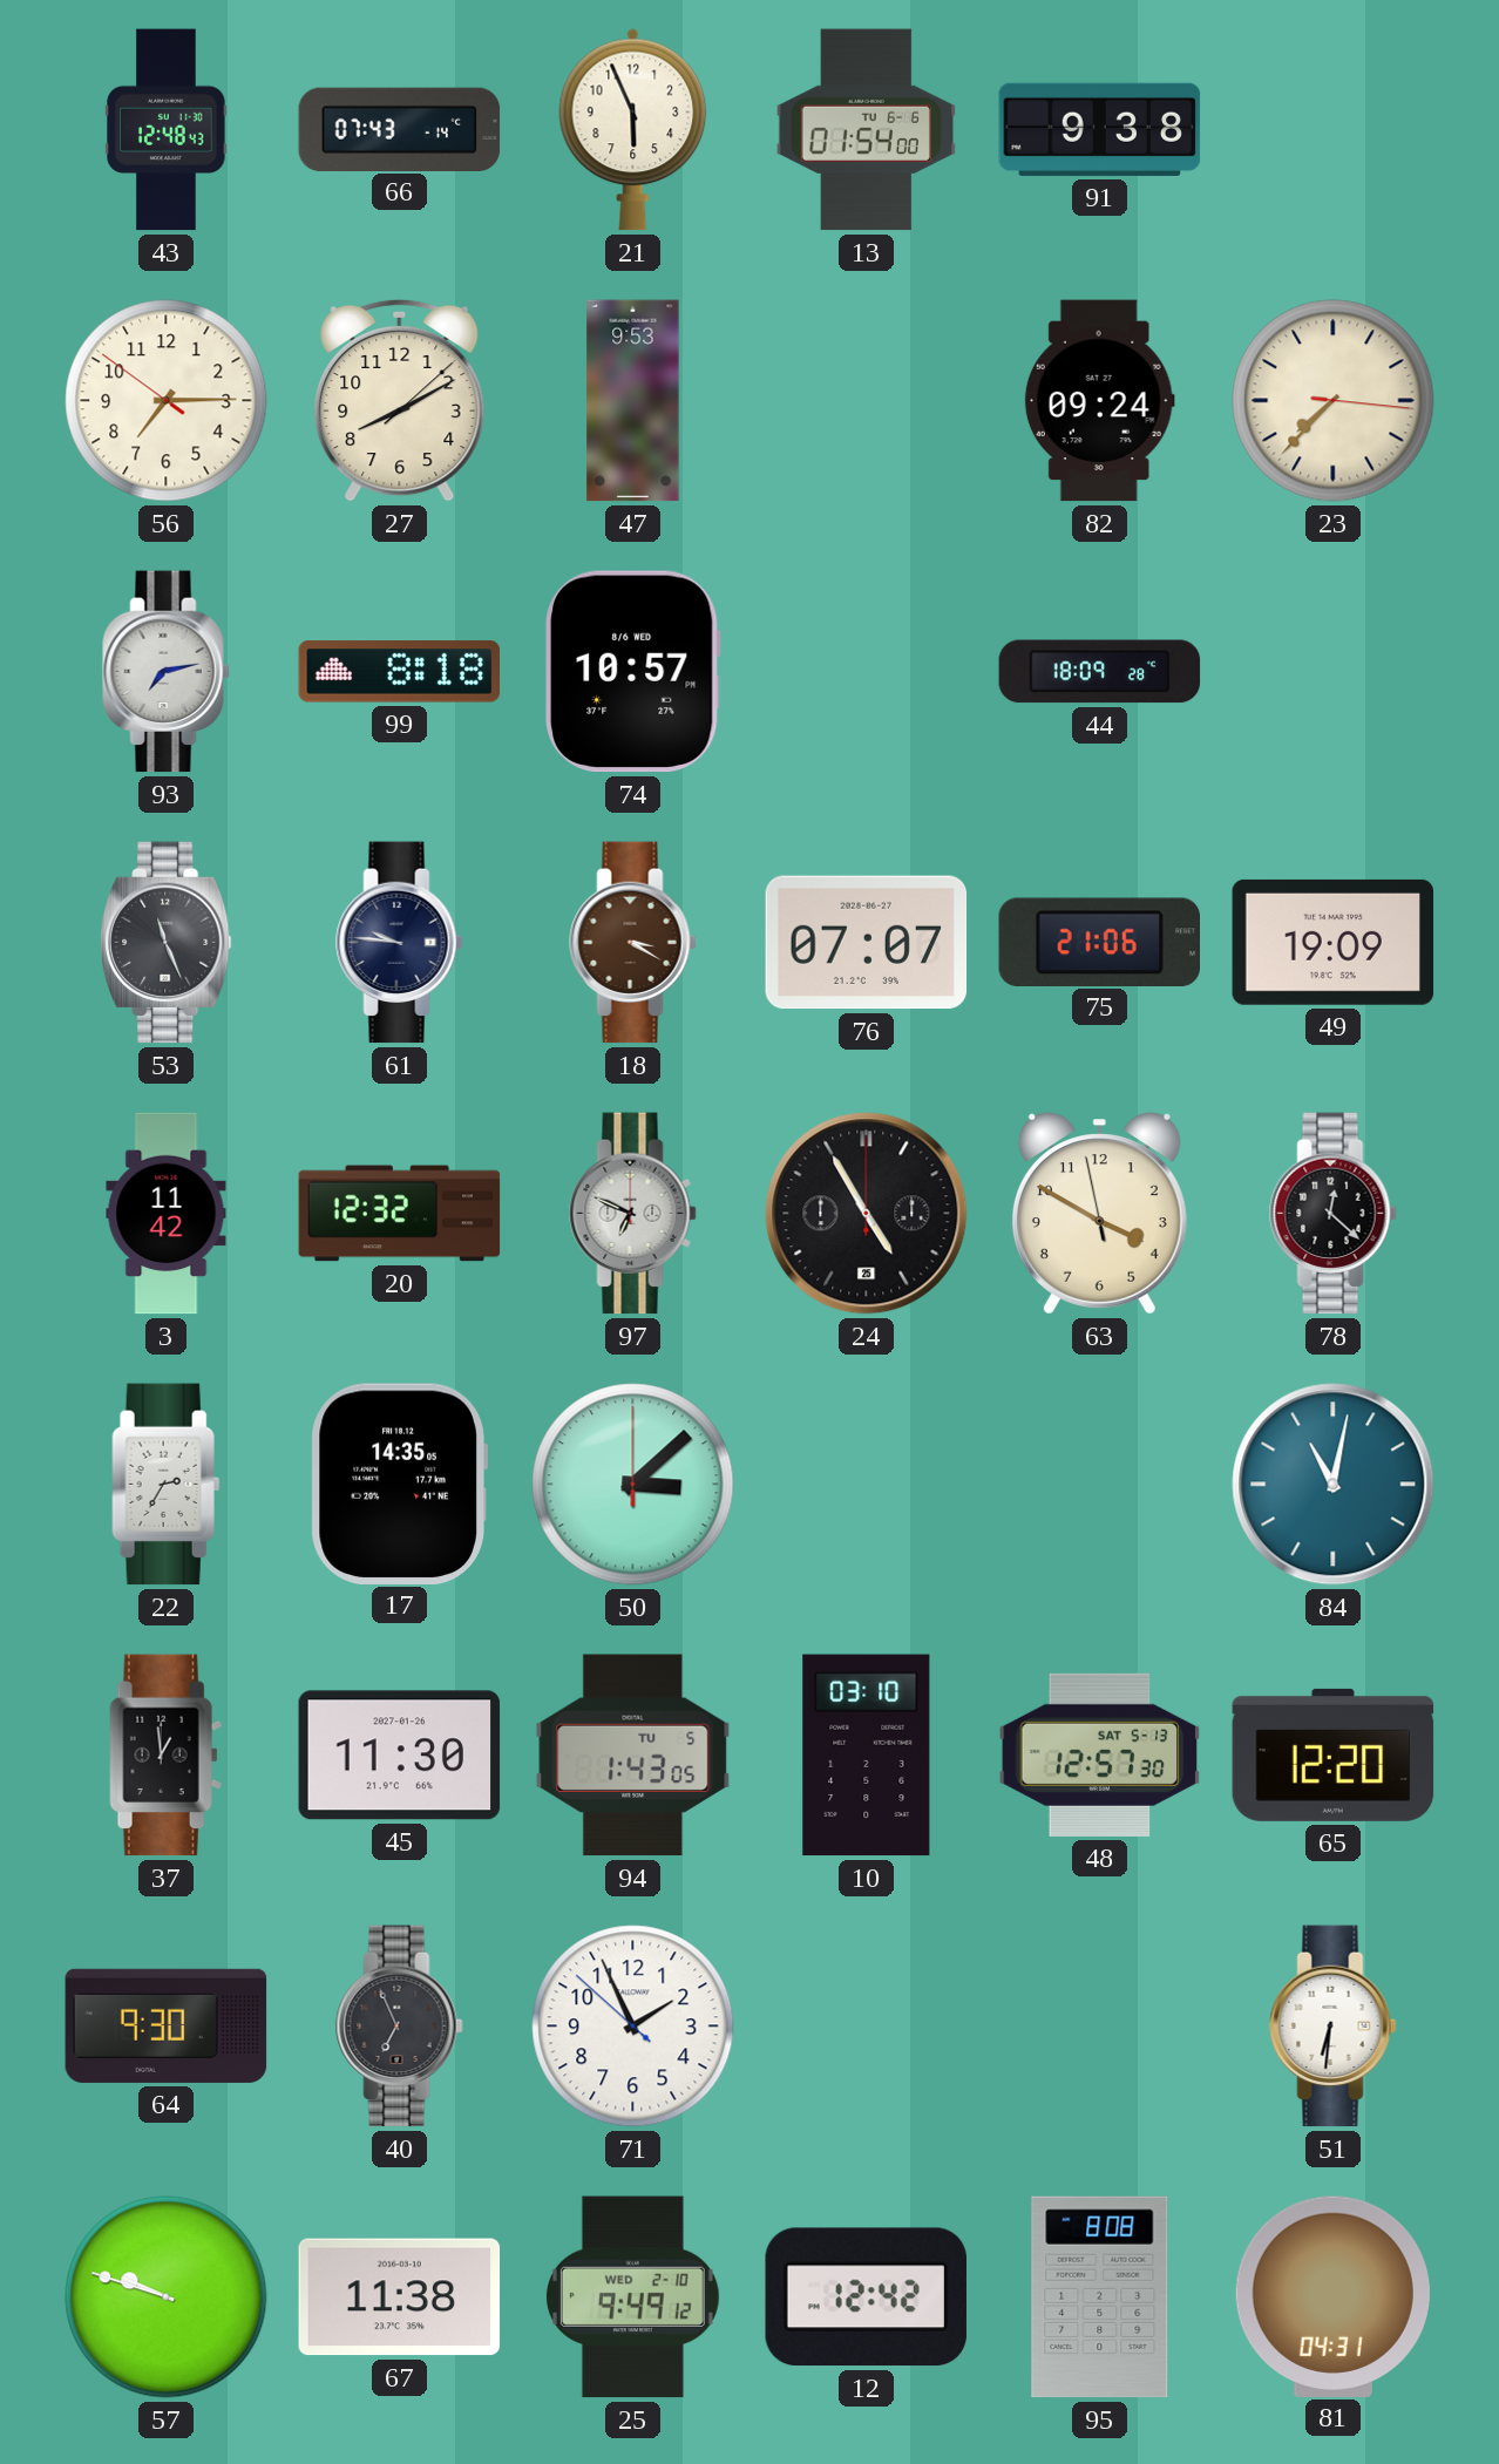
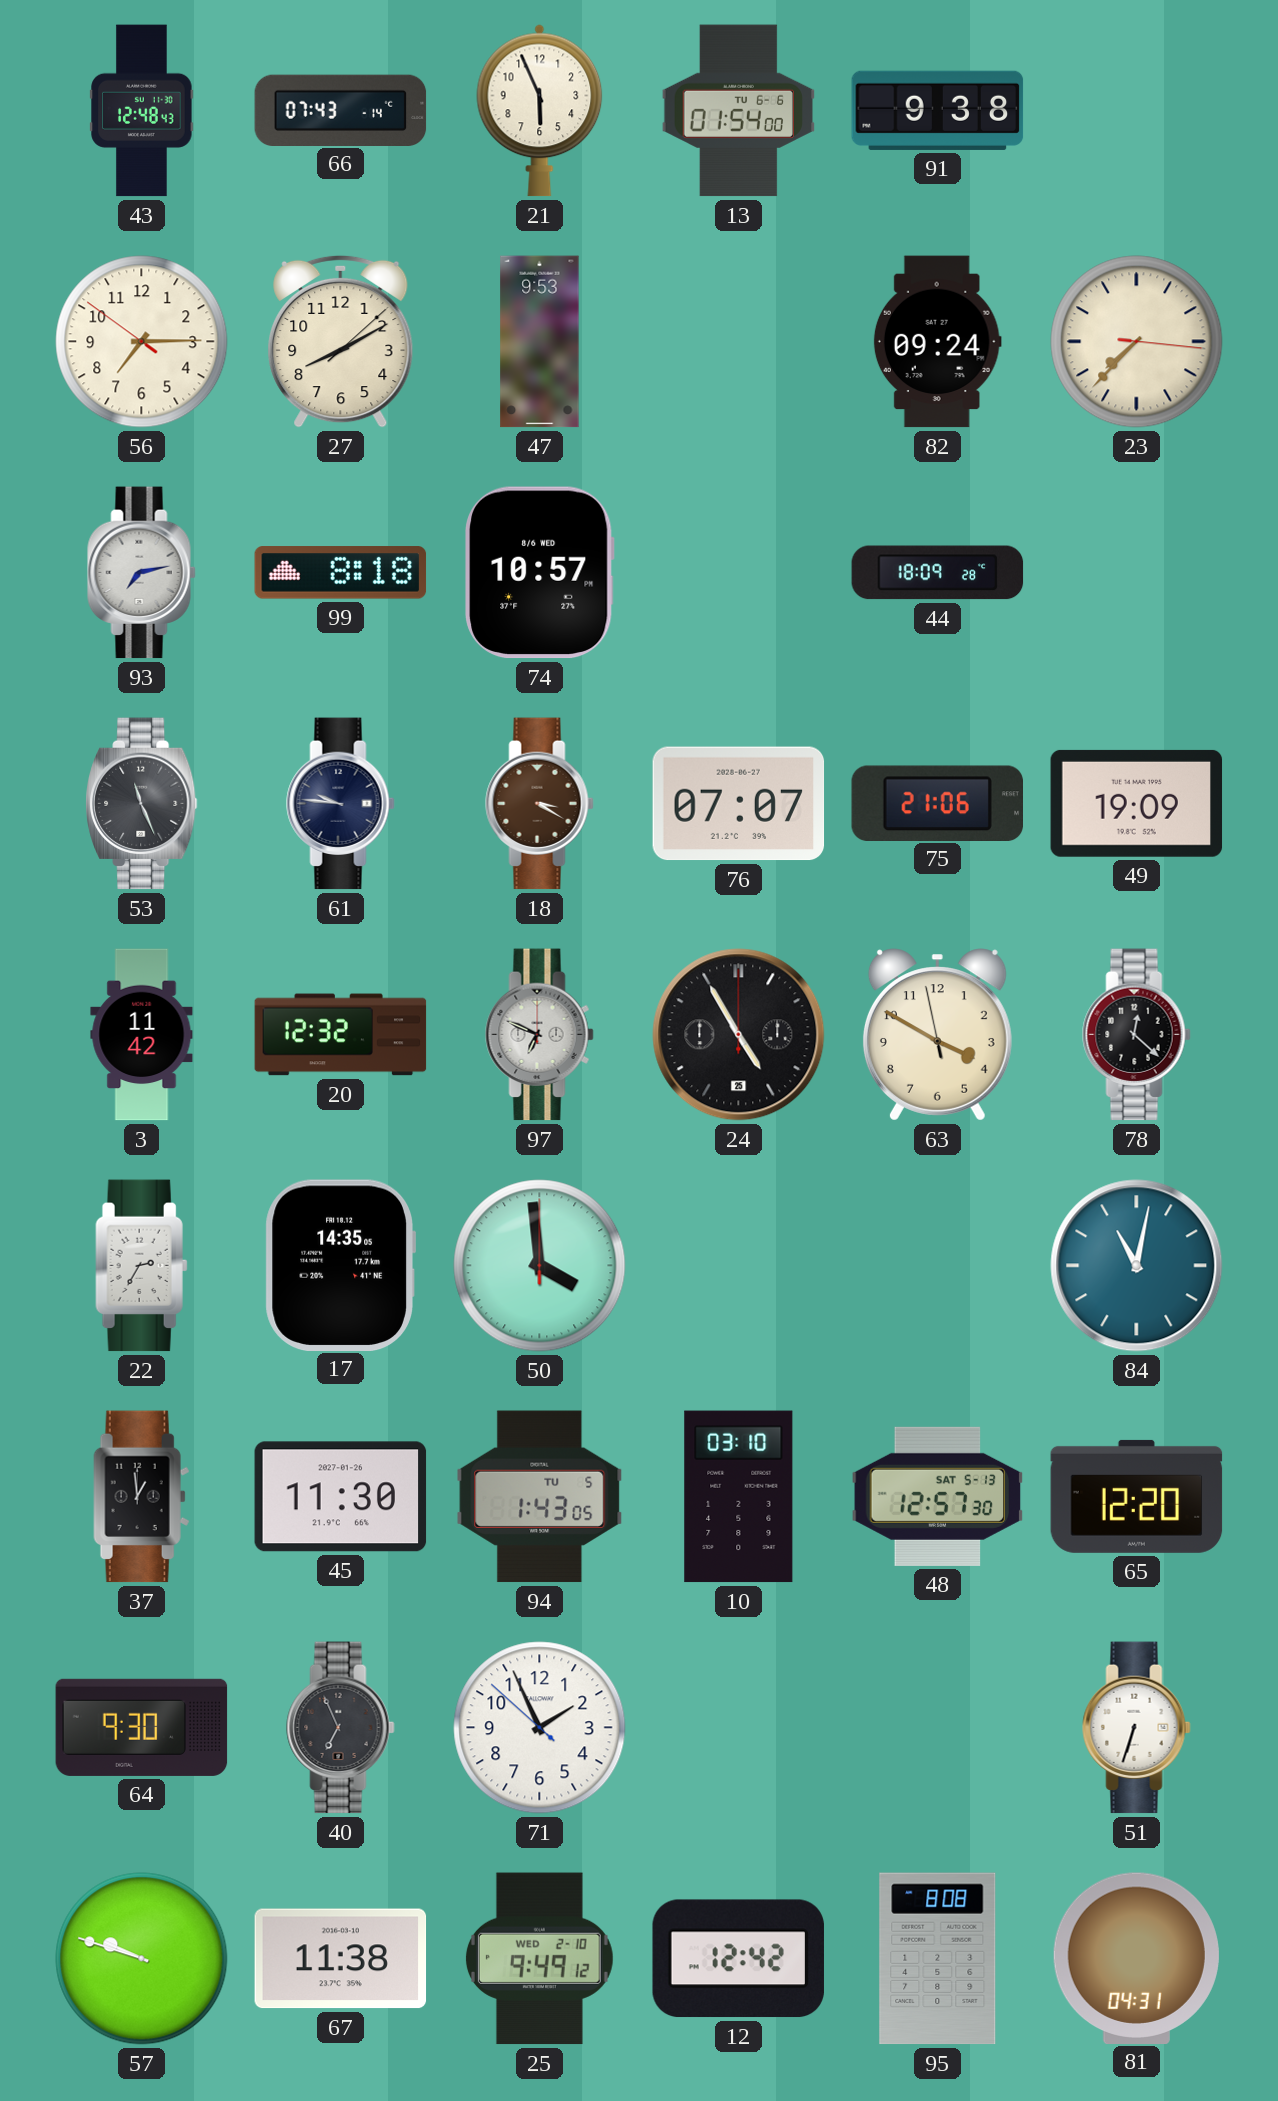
50: 3:08 -> 3:59
51: 6:31 -> 6:33
